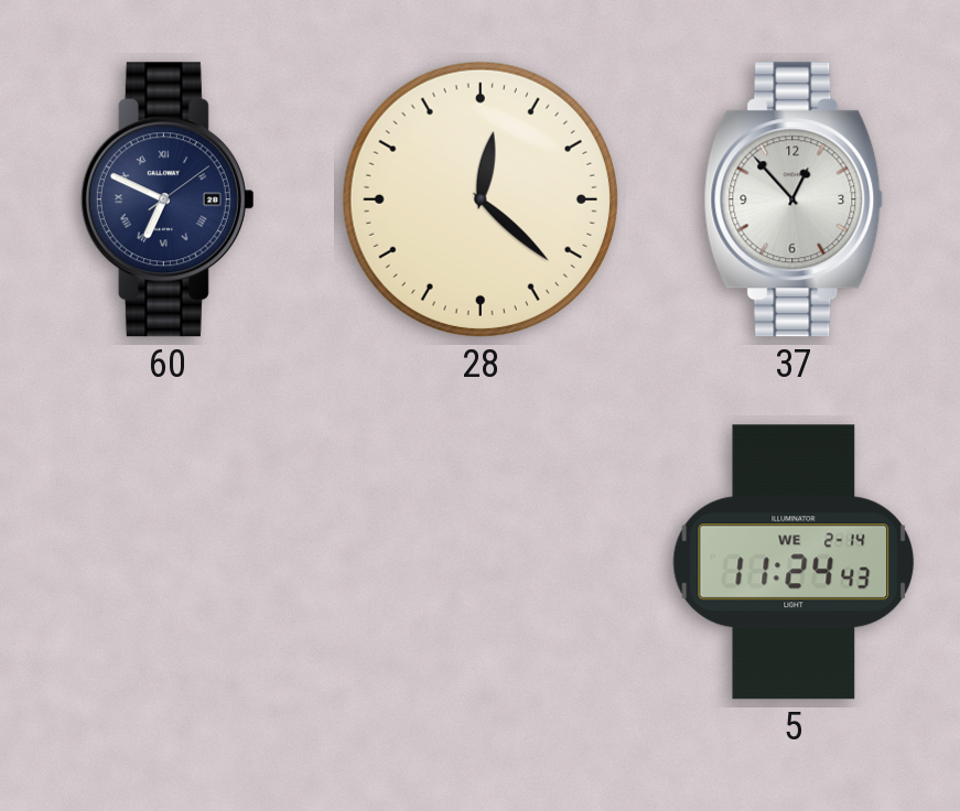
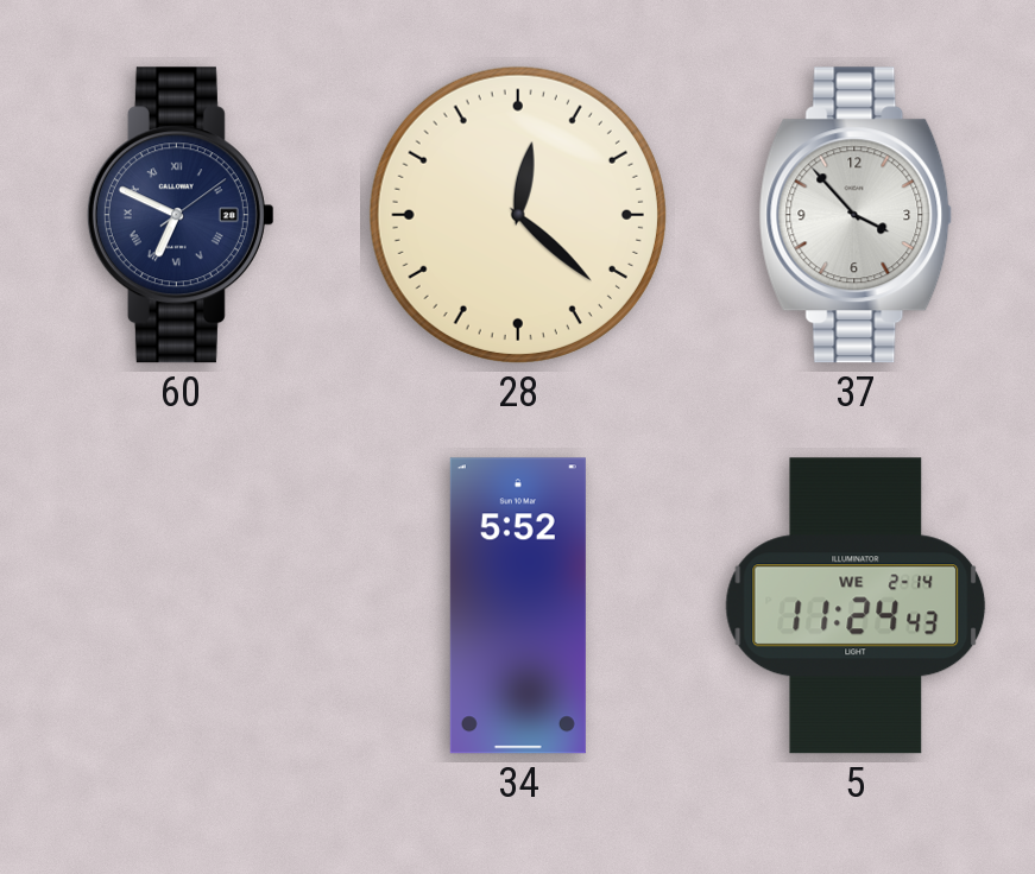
37: 12:53 -> 3:53
34: none -> 5:52
